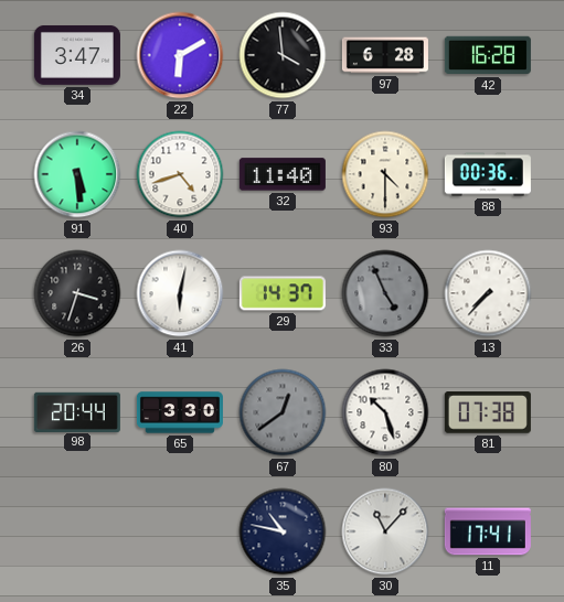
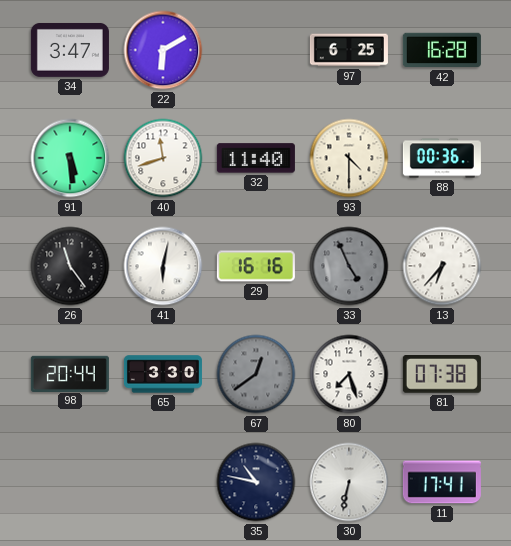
77: 3:59 -> none
97: 6:28 -> 6:25
40: 4:42 -> 11:42
26: 3:33 -> 11:24
29: 14:37 -> 16:16
13: 7:37 -> 6:37
80: 10:27 -> 7:27
30: 11:07 -> 6:32
